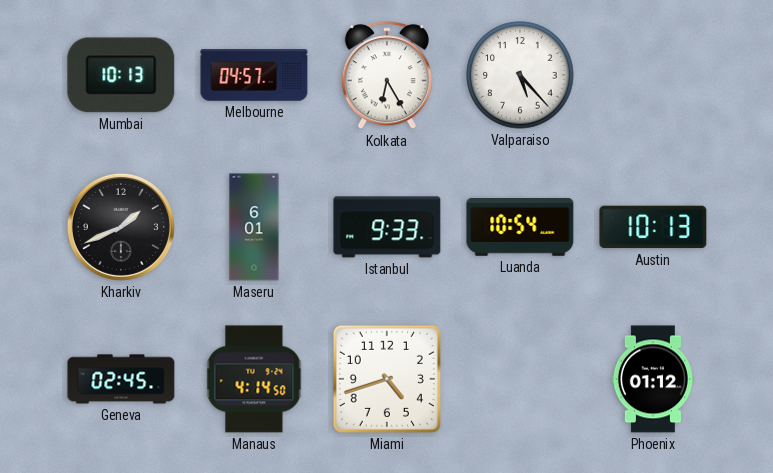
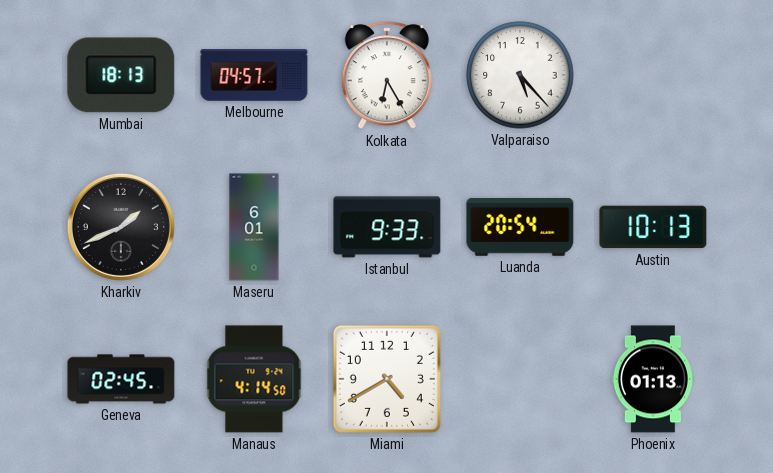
Mumbai: 10:13 -> 18:13
Luanda: 10:54 -> 20:54
Miami: 4:42 -> 4:40
Phoenix: 01:12 -> 01:13
